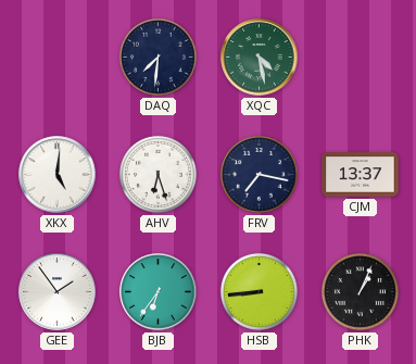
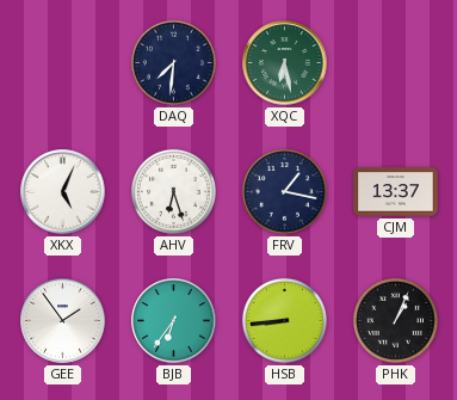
XQC: 4:28 -> 6:28
XKX: 5:01 -> 5:04
FRV: 7:17 -> 1:17
